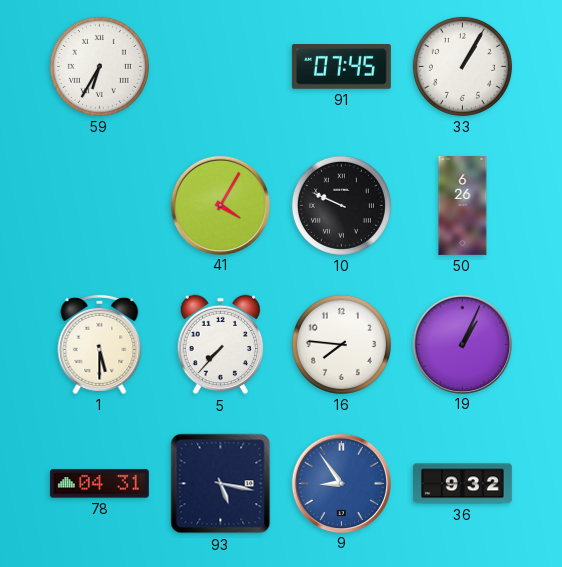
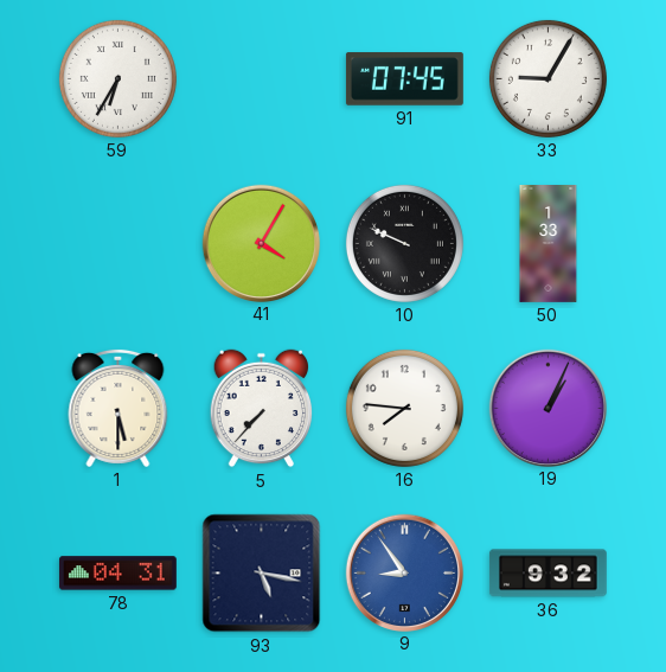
33: 1:05 -> 9:05
50: 6:26 -> 1:33
